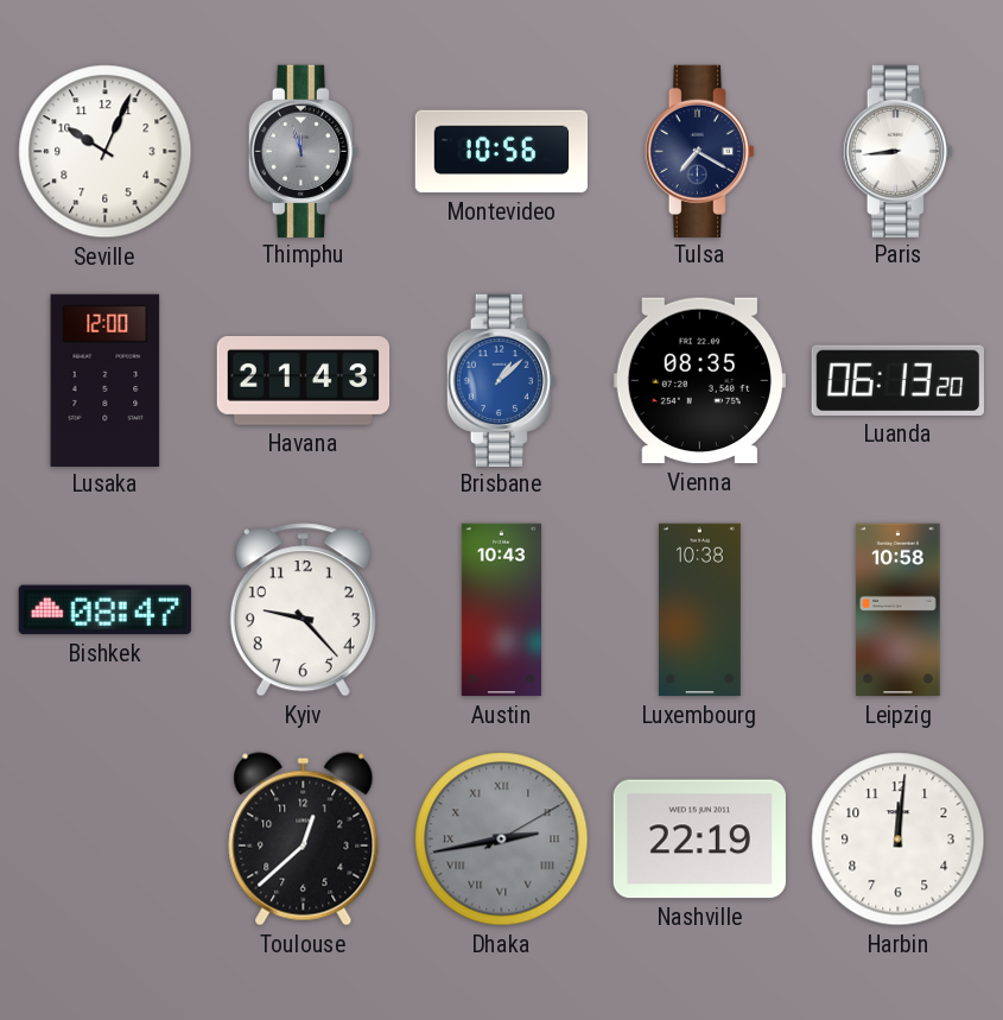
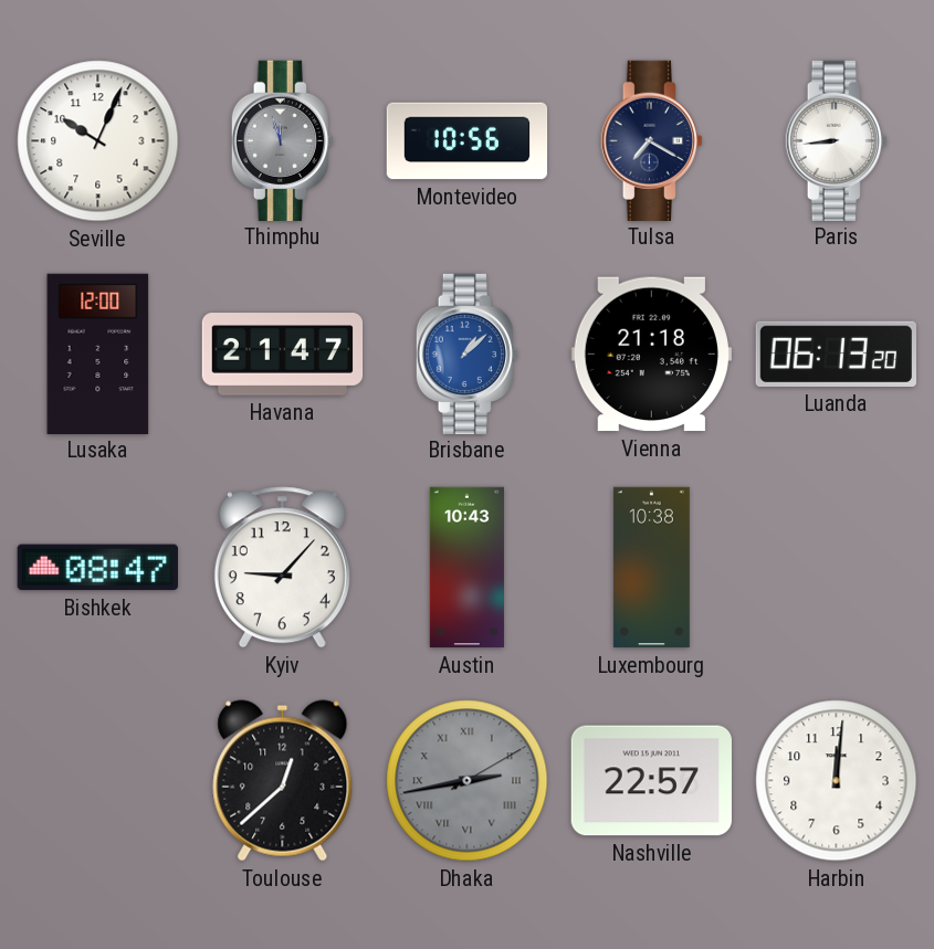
Havana: 21:43 -> 21:47
Vienna: 08:35 -> 21:18
Kyiv: 9:23 -> 9:07
Leipzig: 10:58 -> none
Nashville: 22:19 -> 22:57
